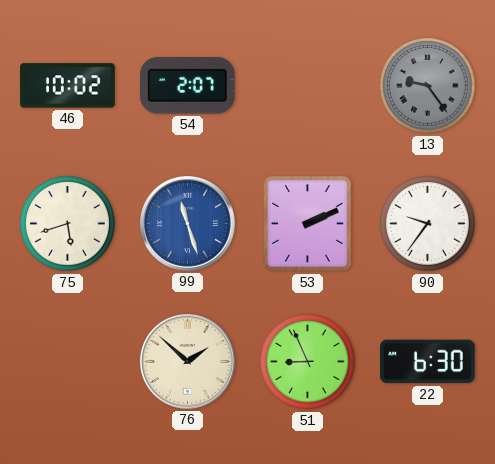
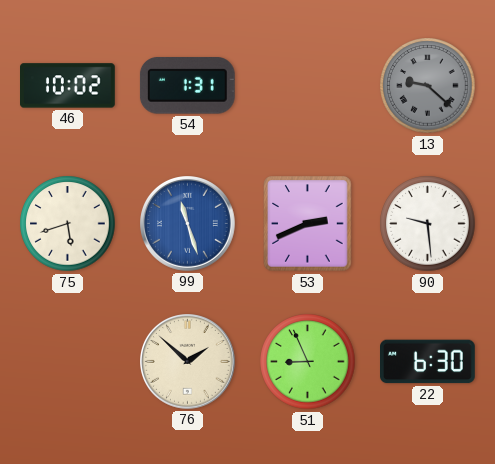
54: 2:07 -> 1:31
13: 9:24 -> 9:22
53: 2:11 -> 2:41
90: 9:36 -> 9:29
